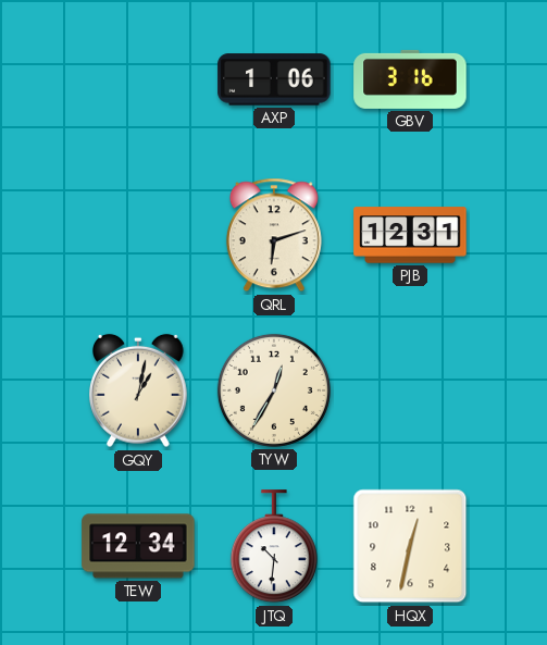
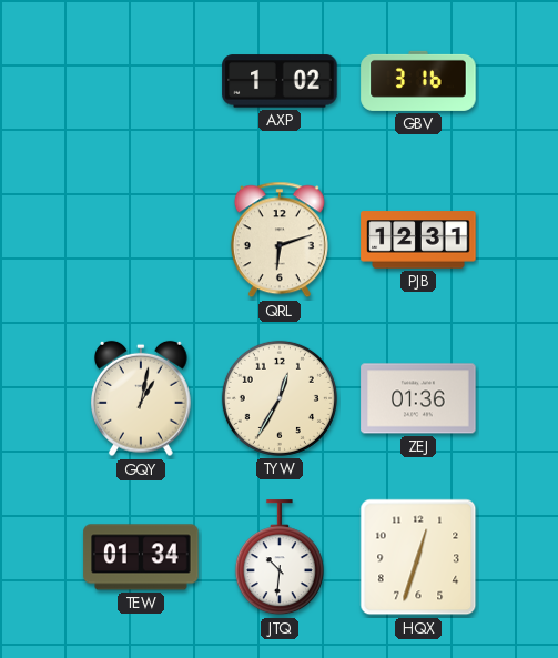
AXP: 1:06 -> 1:02
ZEJ: none -> 01:36
TEW: 12:34 -> 01:34
HQX: 12:32 -> 12:33
